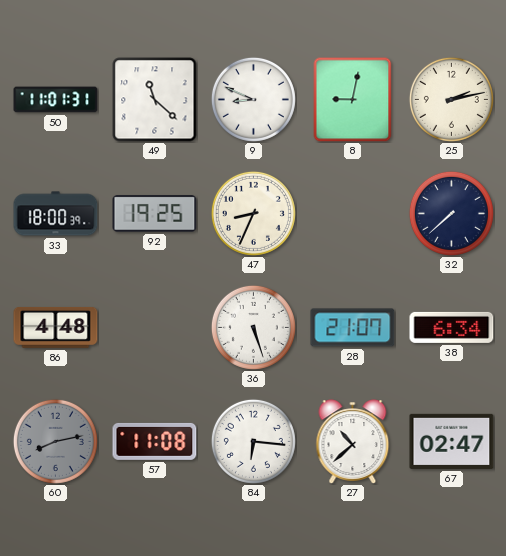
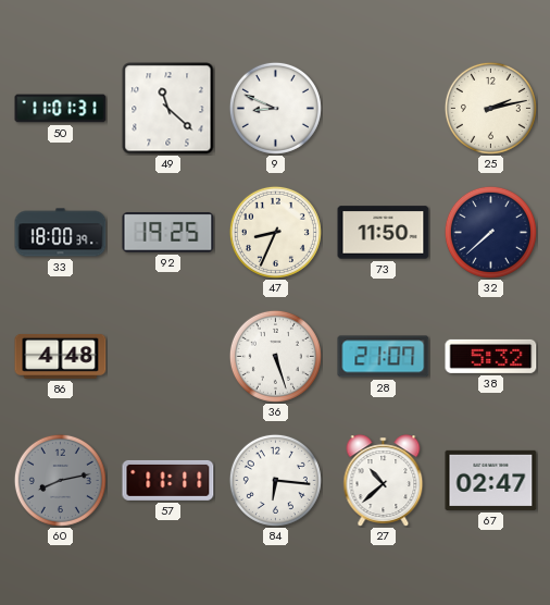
8: 9:02 -> none
73: none -> 11:50
38: 6:34 -> 5:32
57: 11:08 -> 11:11
